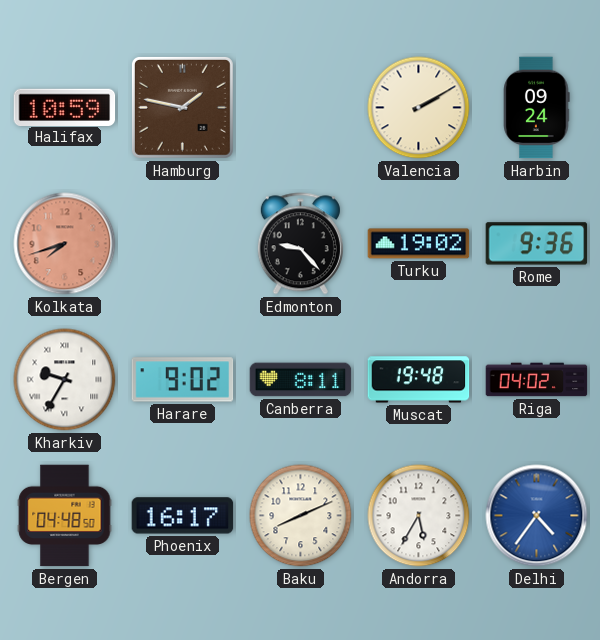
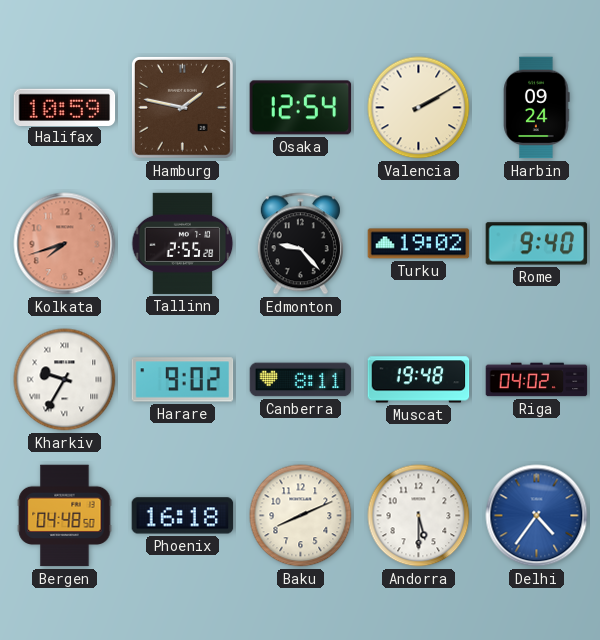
Osaka: none -> 12:54
Tallinn: none -> 2:55
Rome: 9:36 -> 9:40
Phoenix: 16:17 -> 16:18
Andorra: 5:35 -> 5:30
